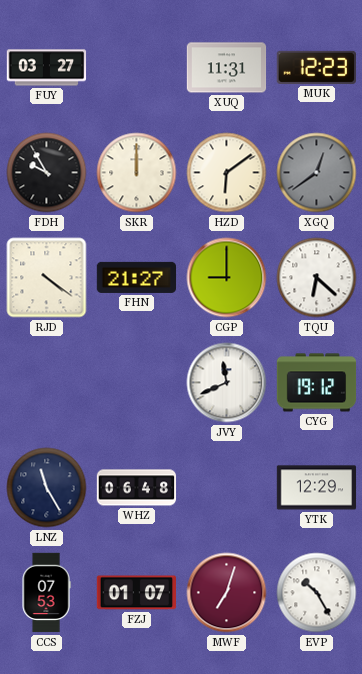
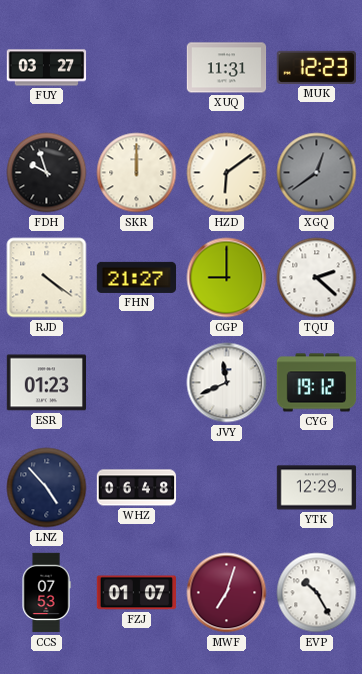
FDH: 9:55 -> 9:57
TQU: 6:22 -> 2:22
ESR: none -> 01:23
LNZ: 11:25 -> 4:53
